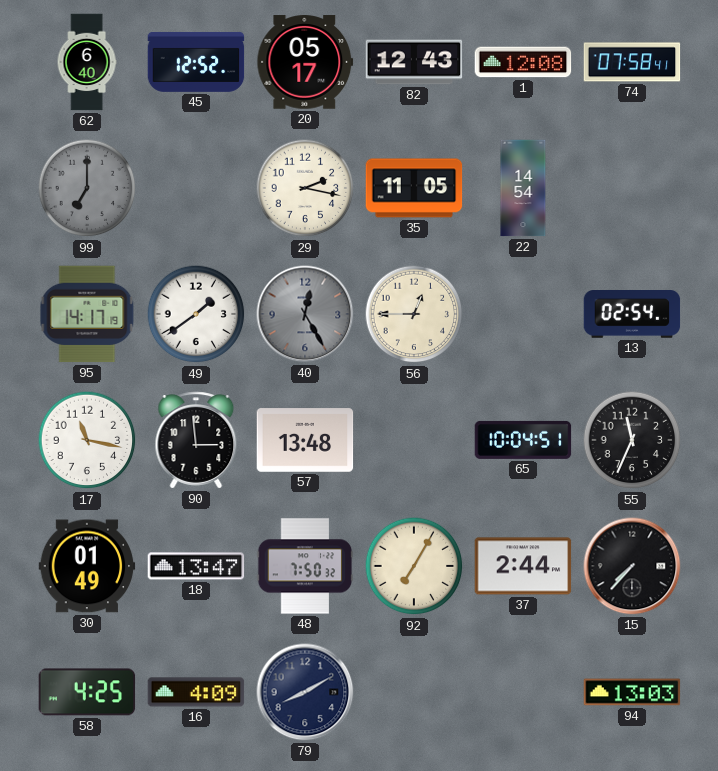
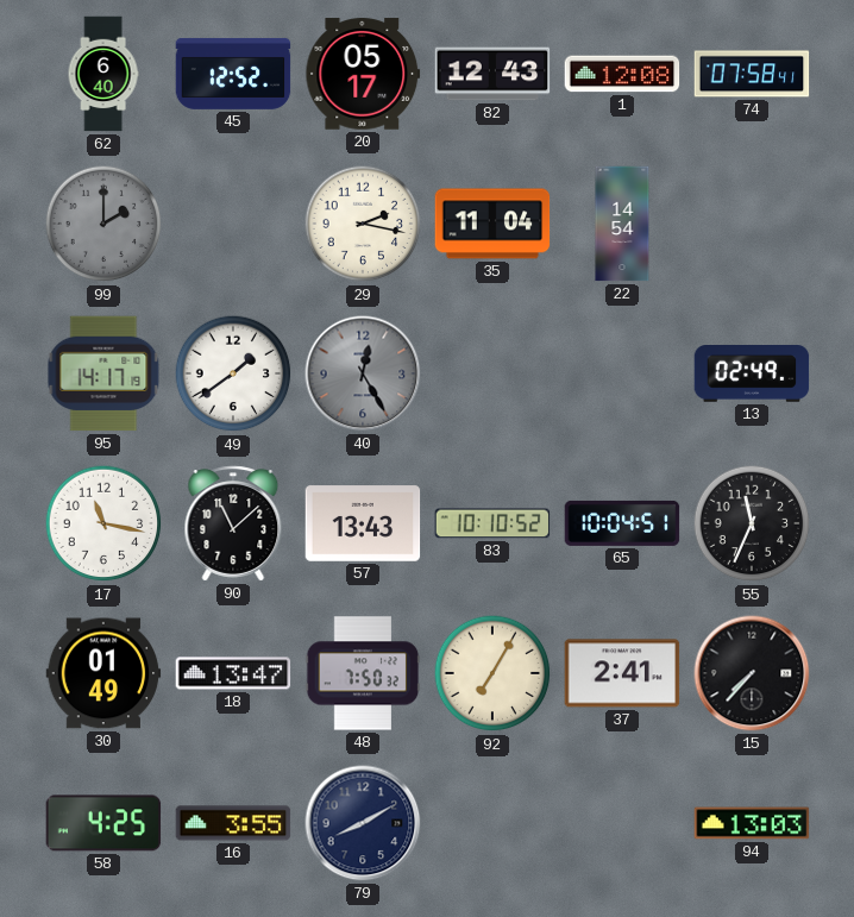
99: 7:00 -> 2:00
35: 11:05 -> 11:04
56: 12:45 -> none
13: 02:54 -> 02:49
90: 2:59 -> 11:08
57: 13:48 -> 13:43
83: none -> 10:10
37: 2:44 -> 2:41
16: 4:09 -> 3:55
